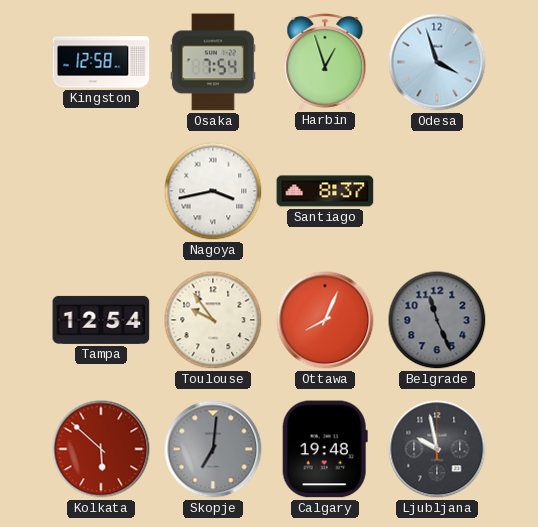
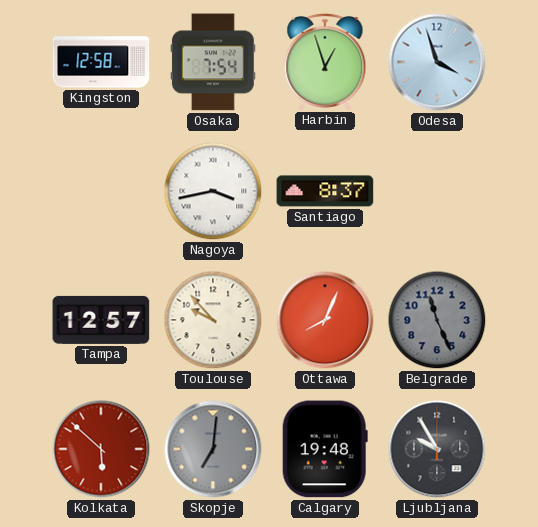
Tampa: 12:54 -> 12:57
Toulouse: 9:54 -> 9:53
Ljubljana: 9:58 -> 9:55
